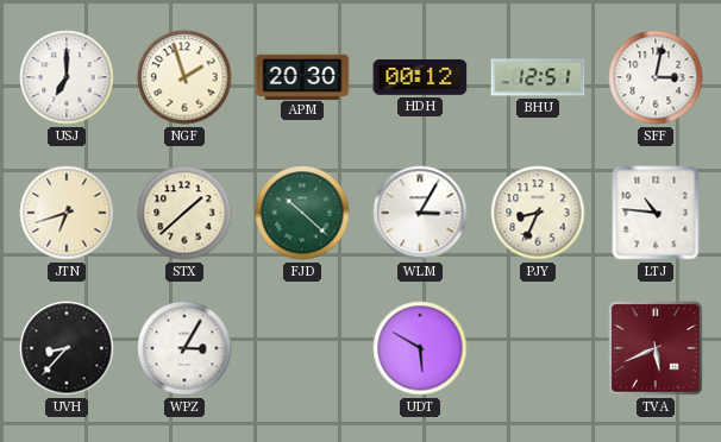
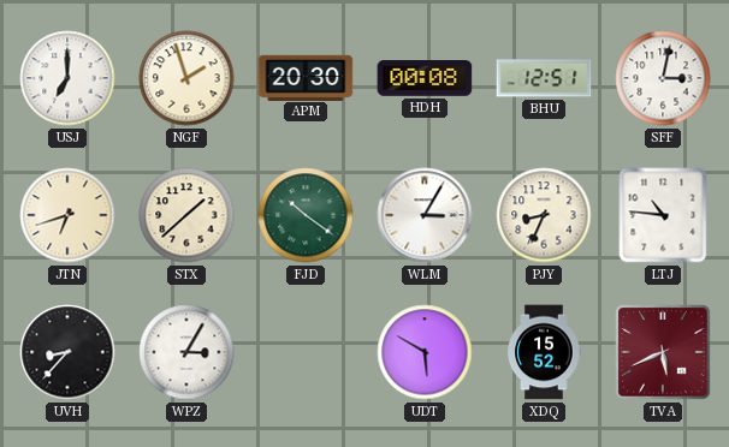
HDH: 00:12 -> 00:08
FJD: 10:22 -> 10:21
XDQ: none -> 15:52
